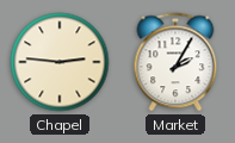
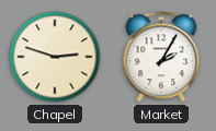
Chapel: 2:46 -> 2:48
